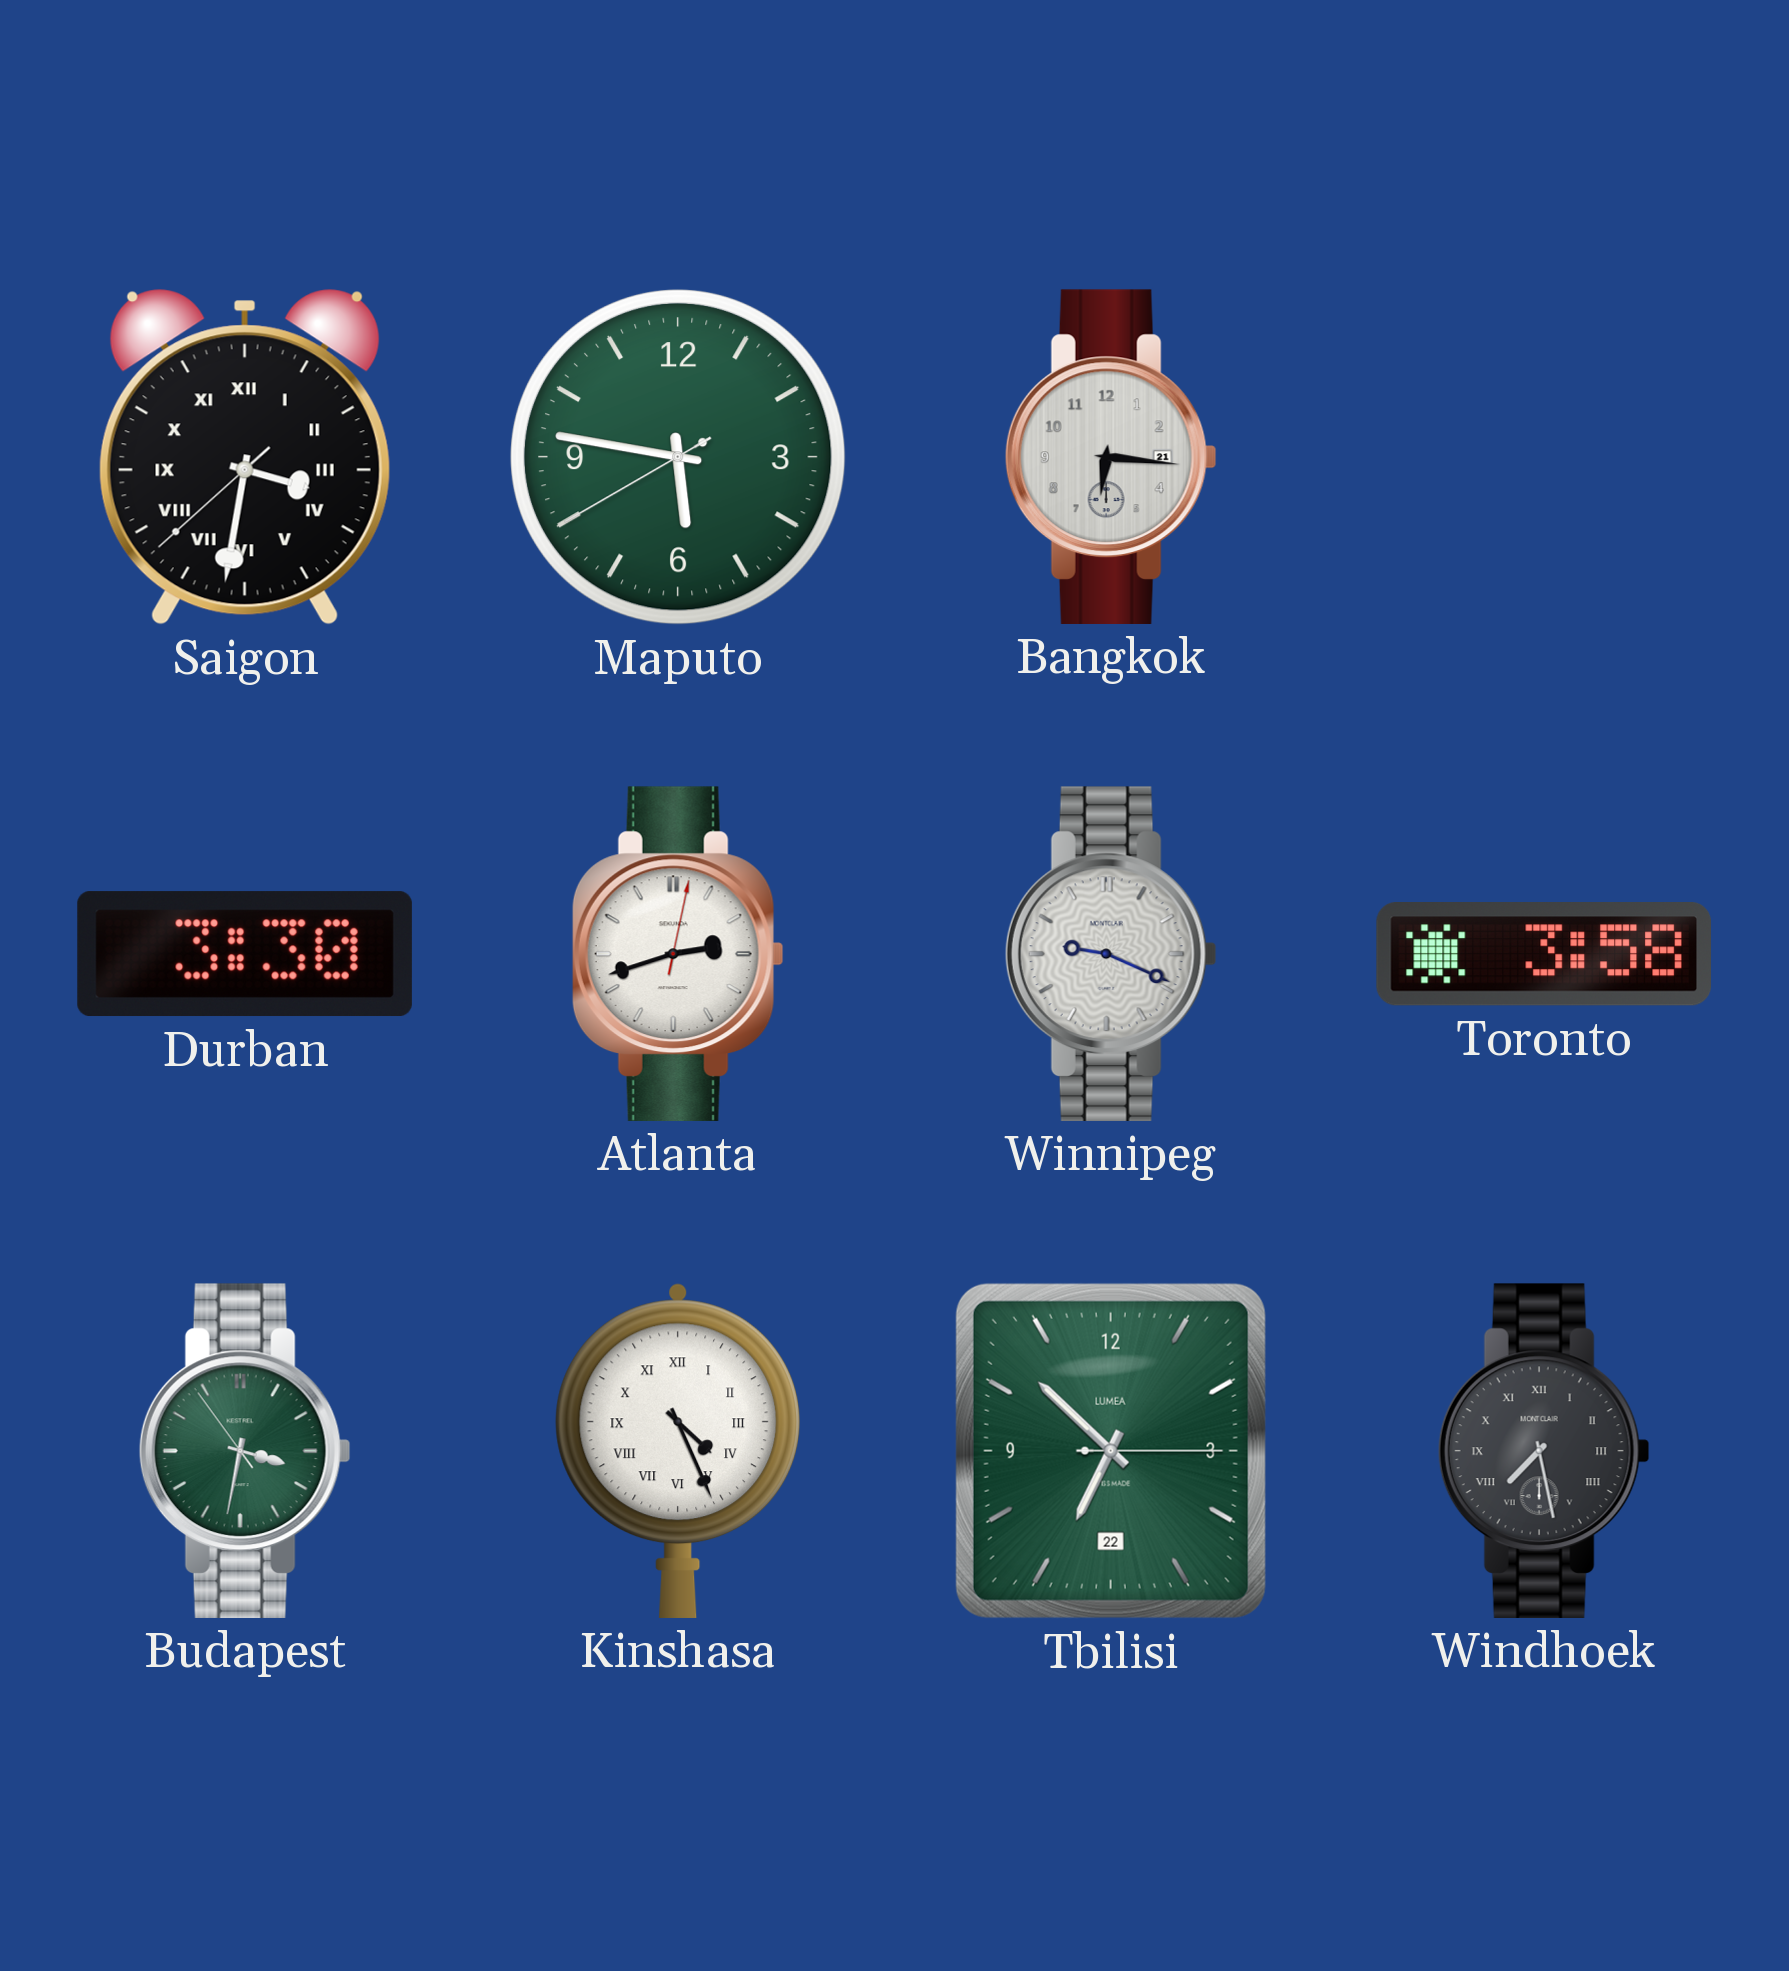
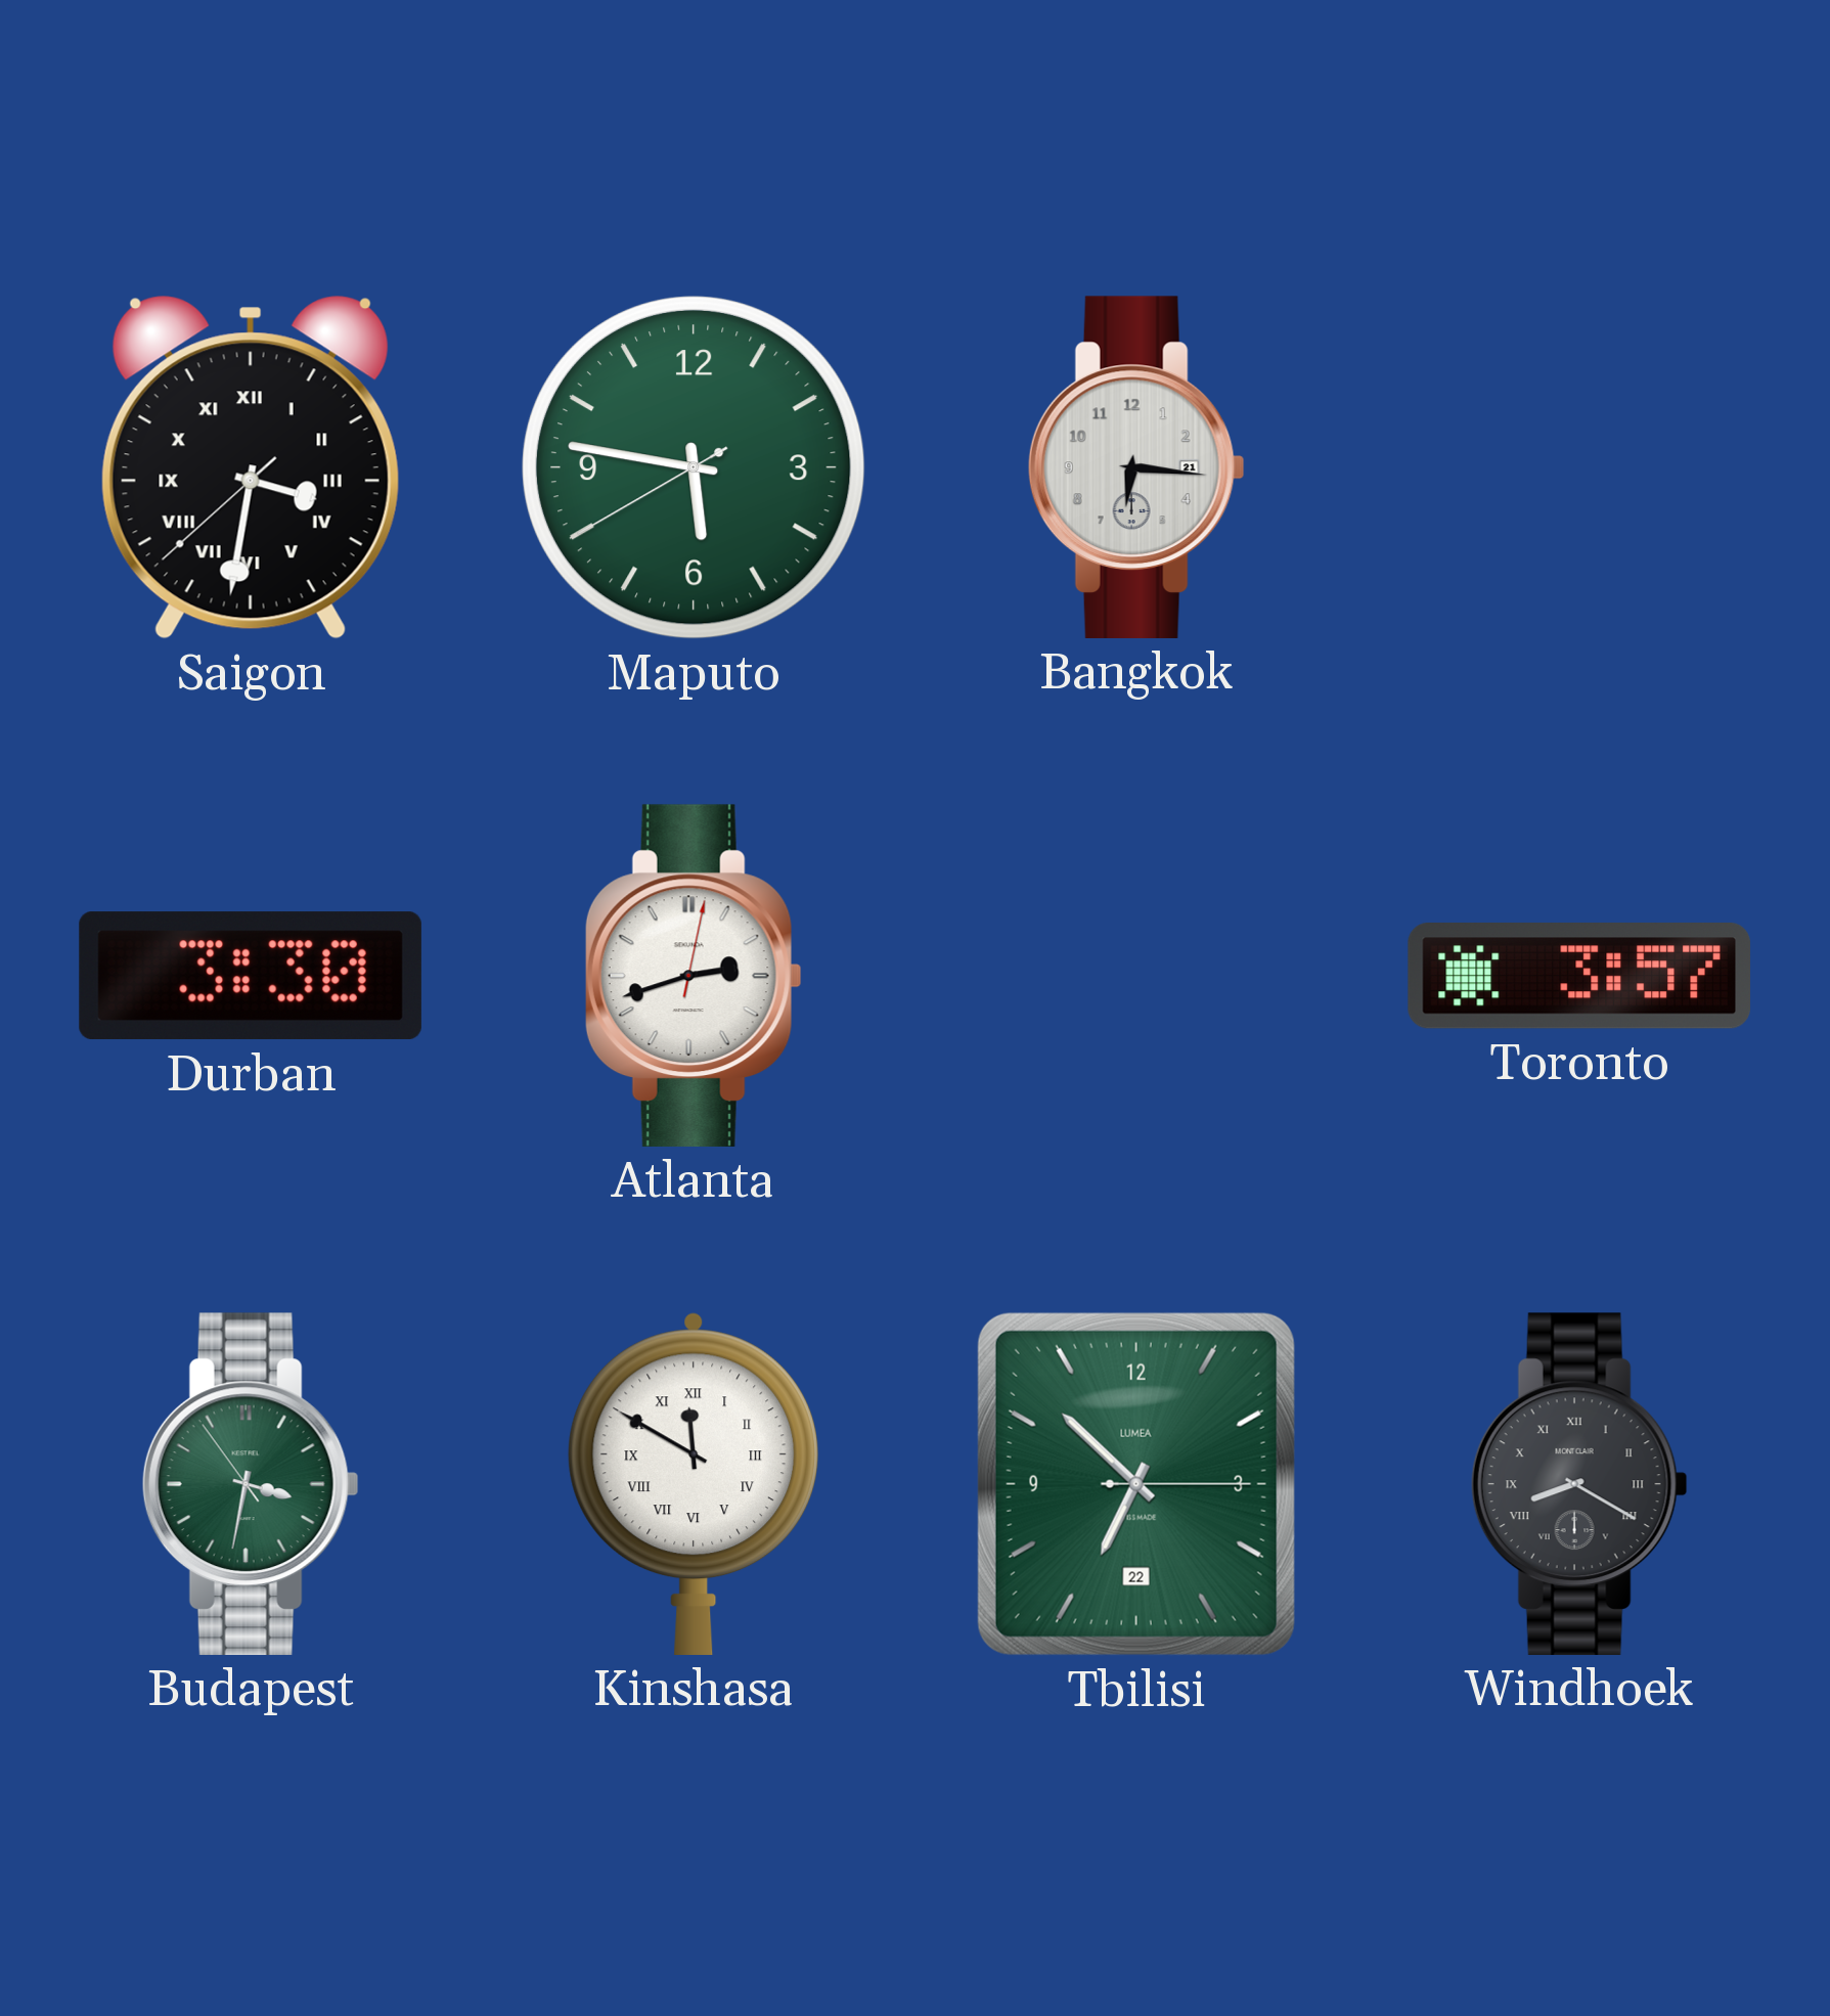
Winnipeg: 9:19 -> none
Toronto: 3:58 -> 3:57
Kinshasa: 4:26 -> 11:50
Windhoek: 7:28 -> 8:20
